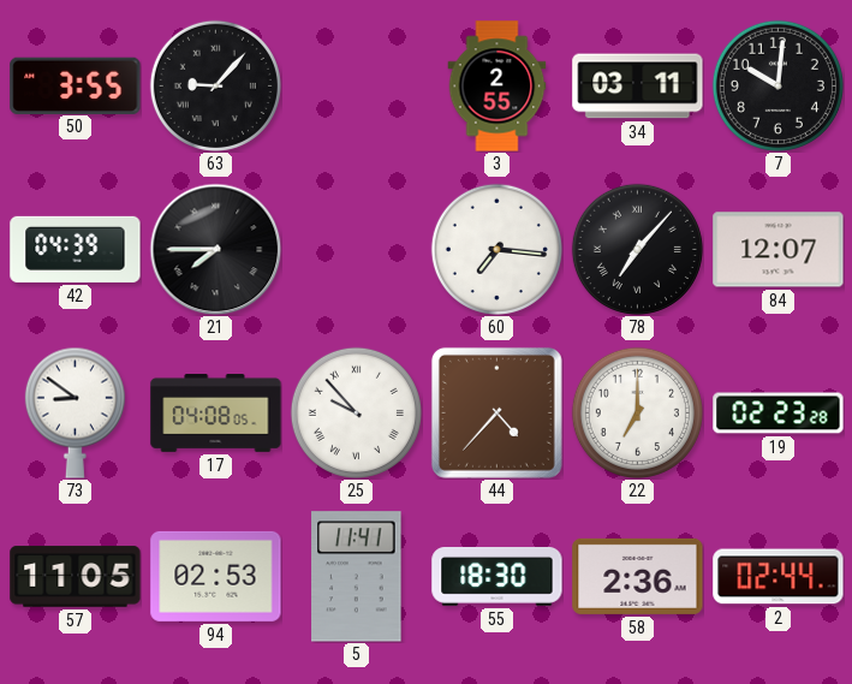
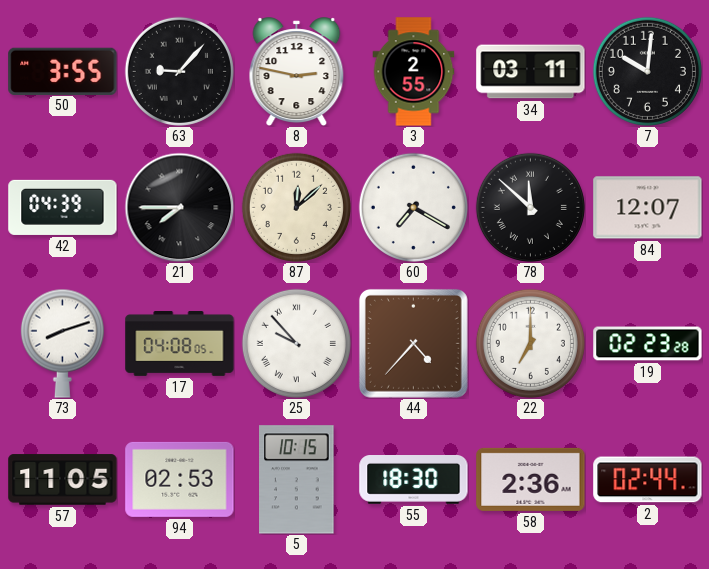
8: none -> 2:47
87: none -> 12:08
60: 7:16 -> 7:20
78: 7:07 -> 11:52
73: 8:51 -> 8:12
5: 11:41 -> 10:15
